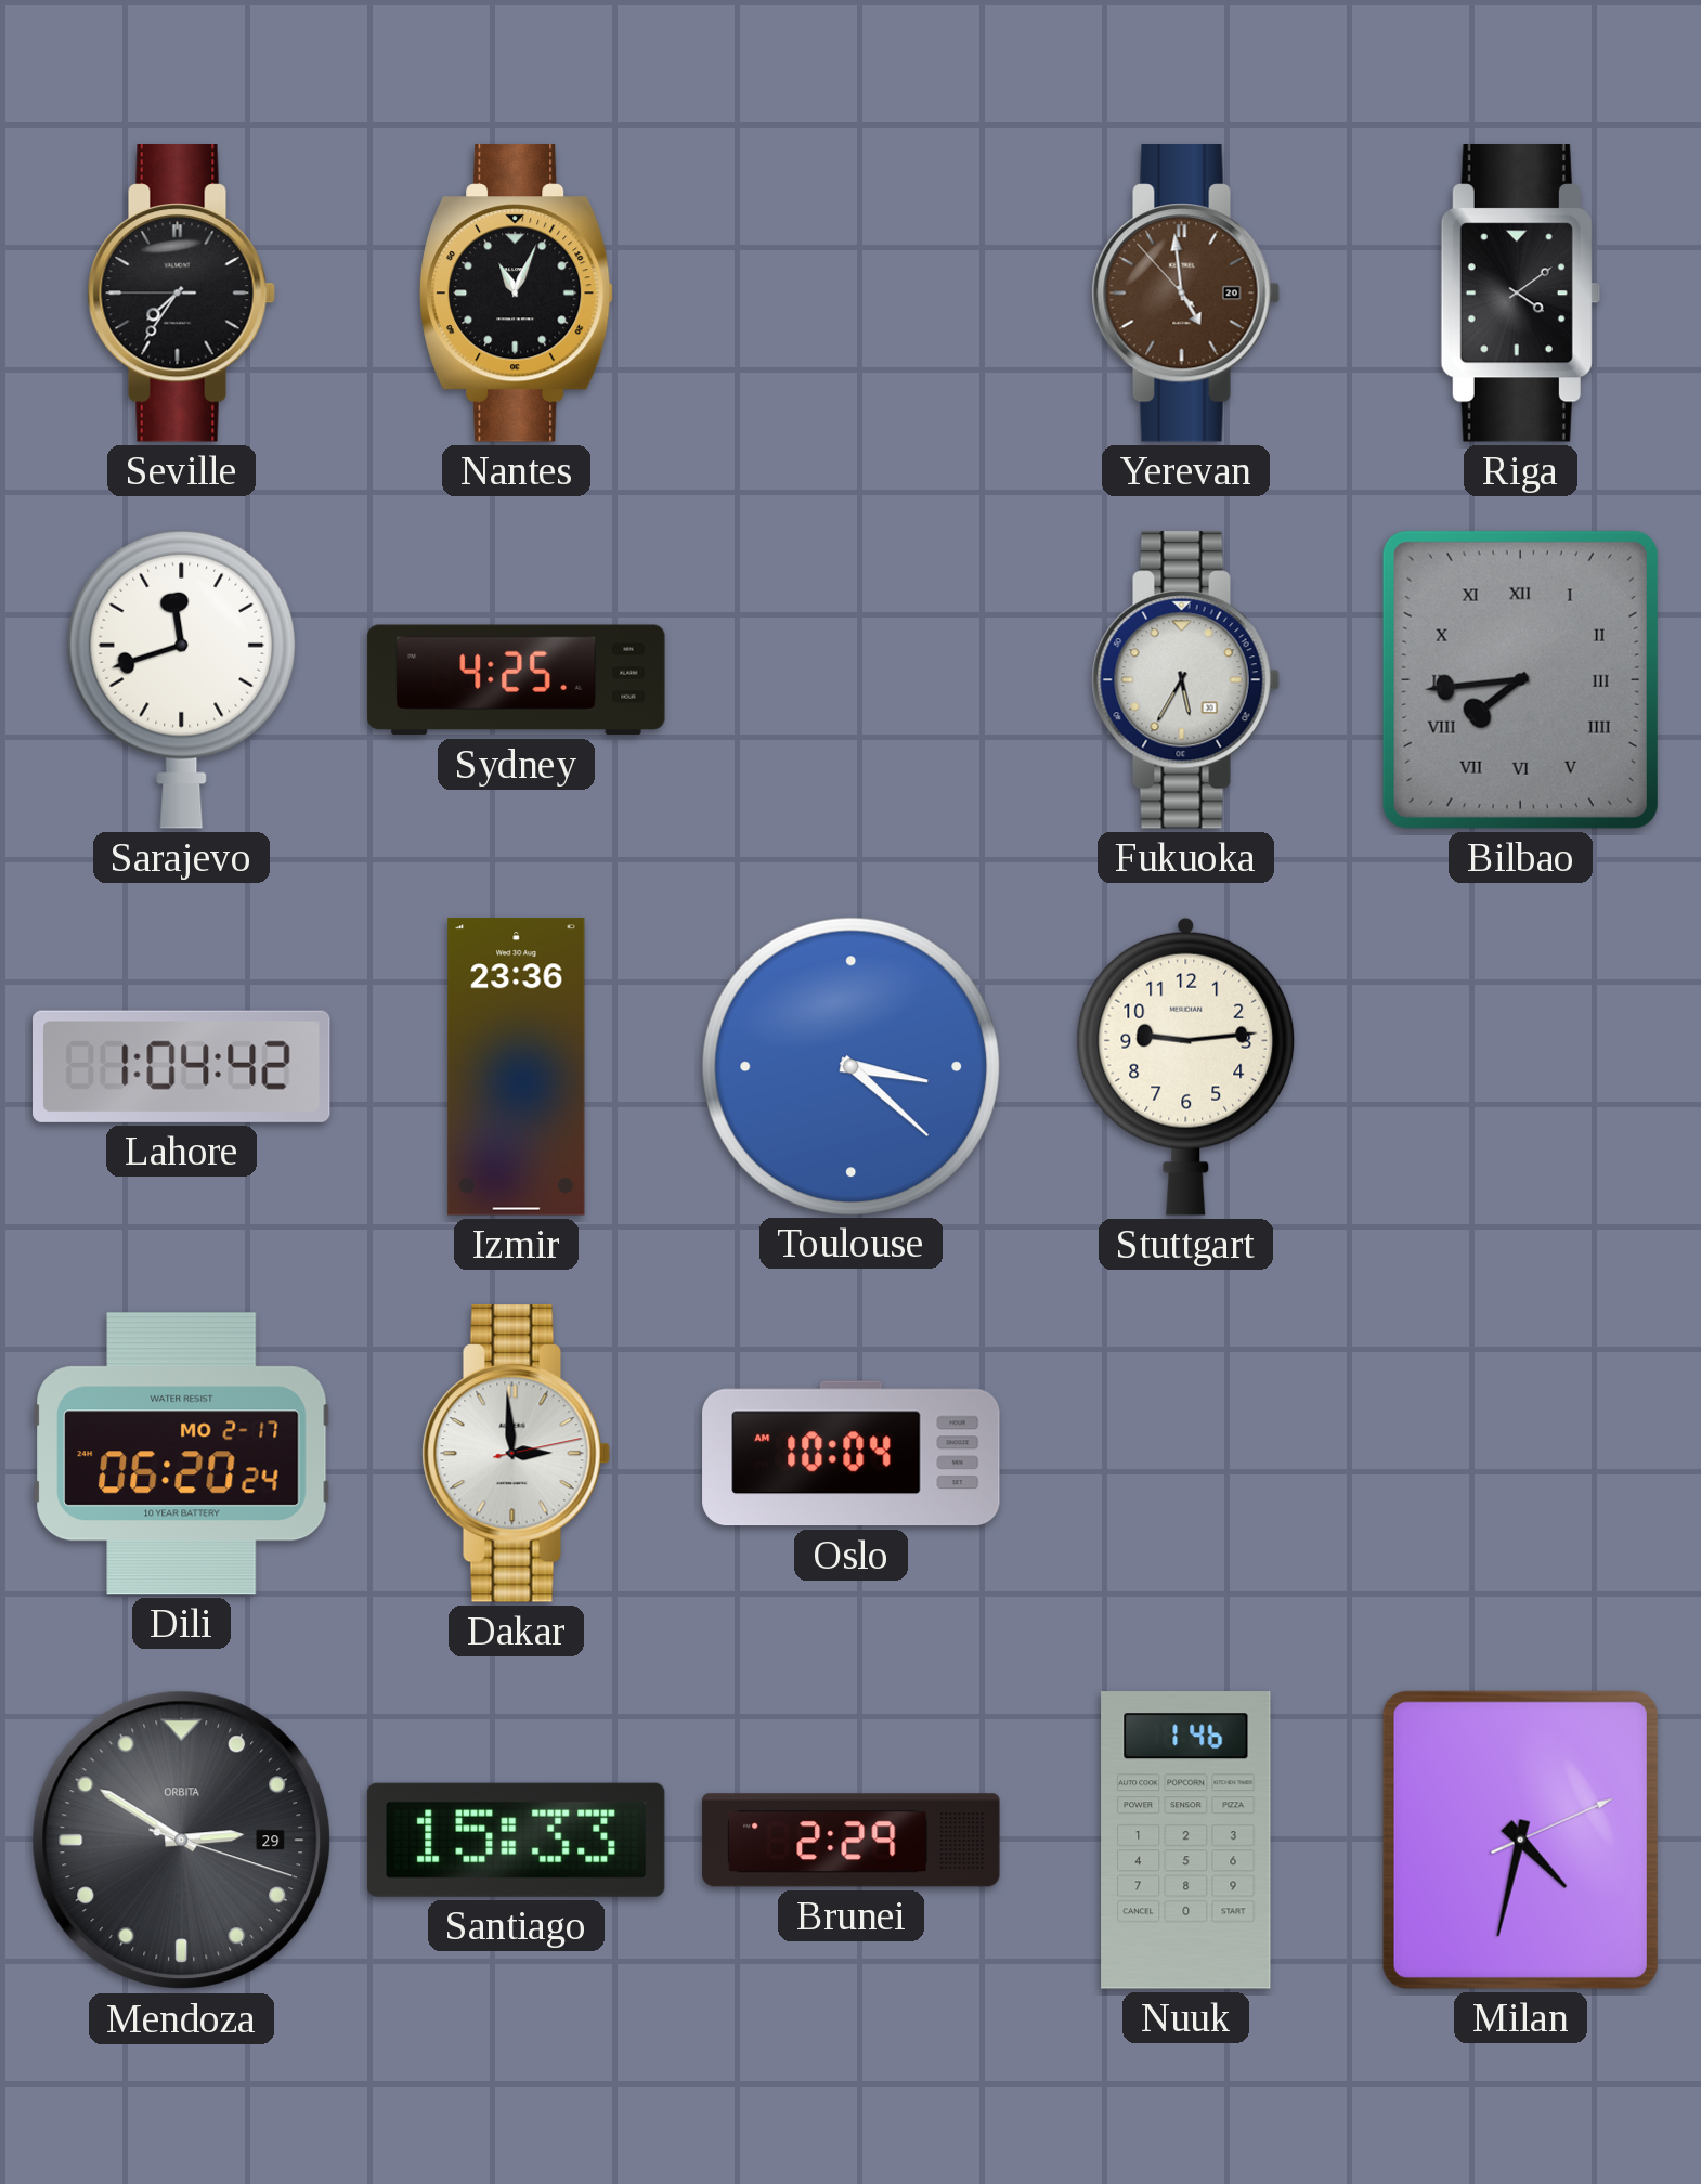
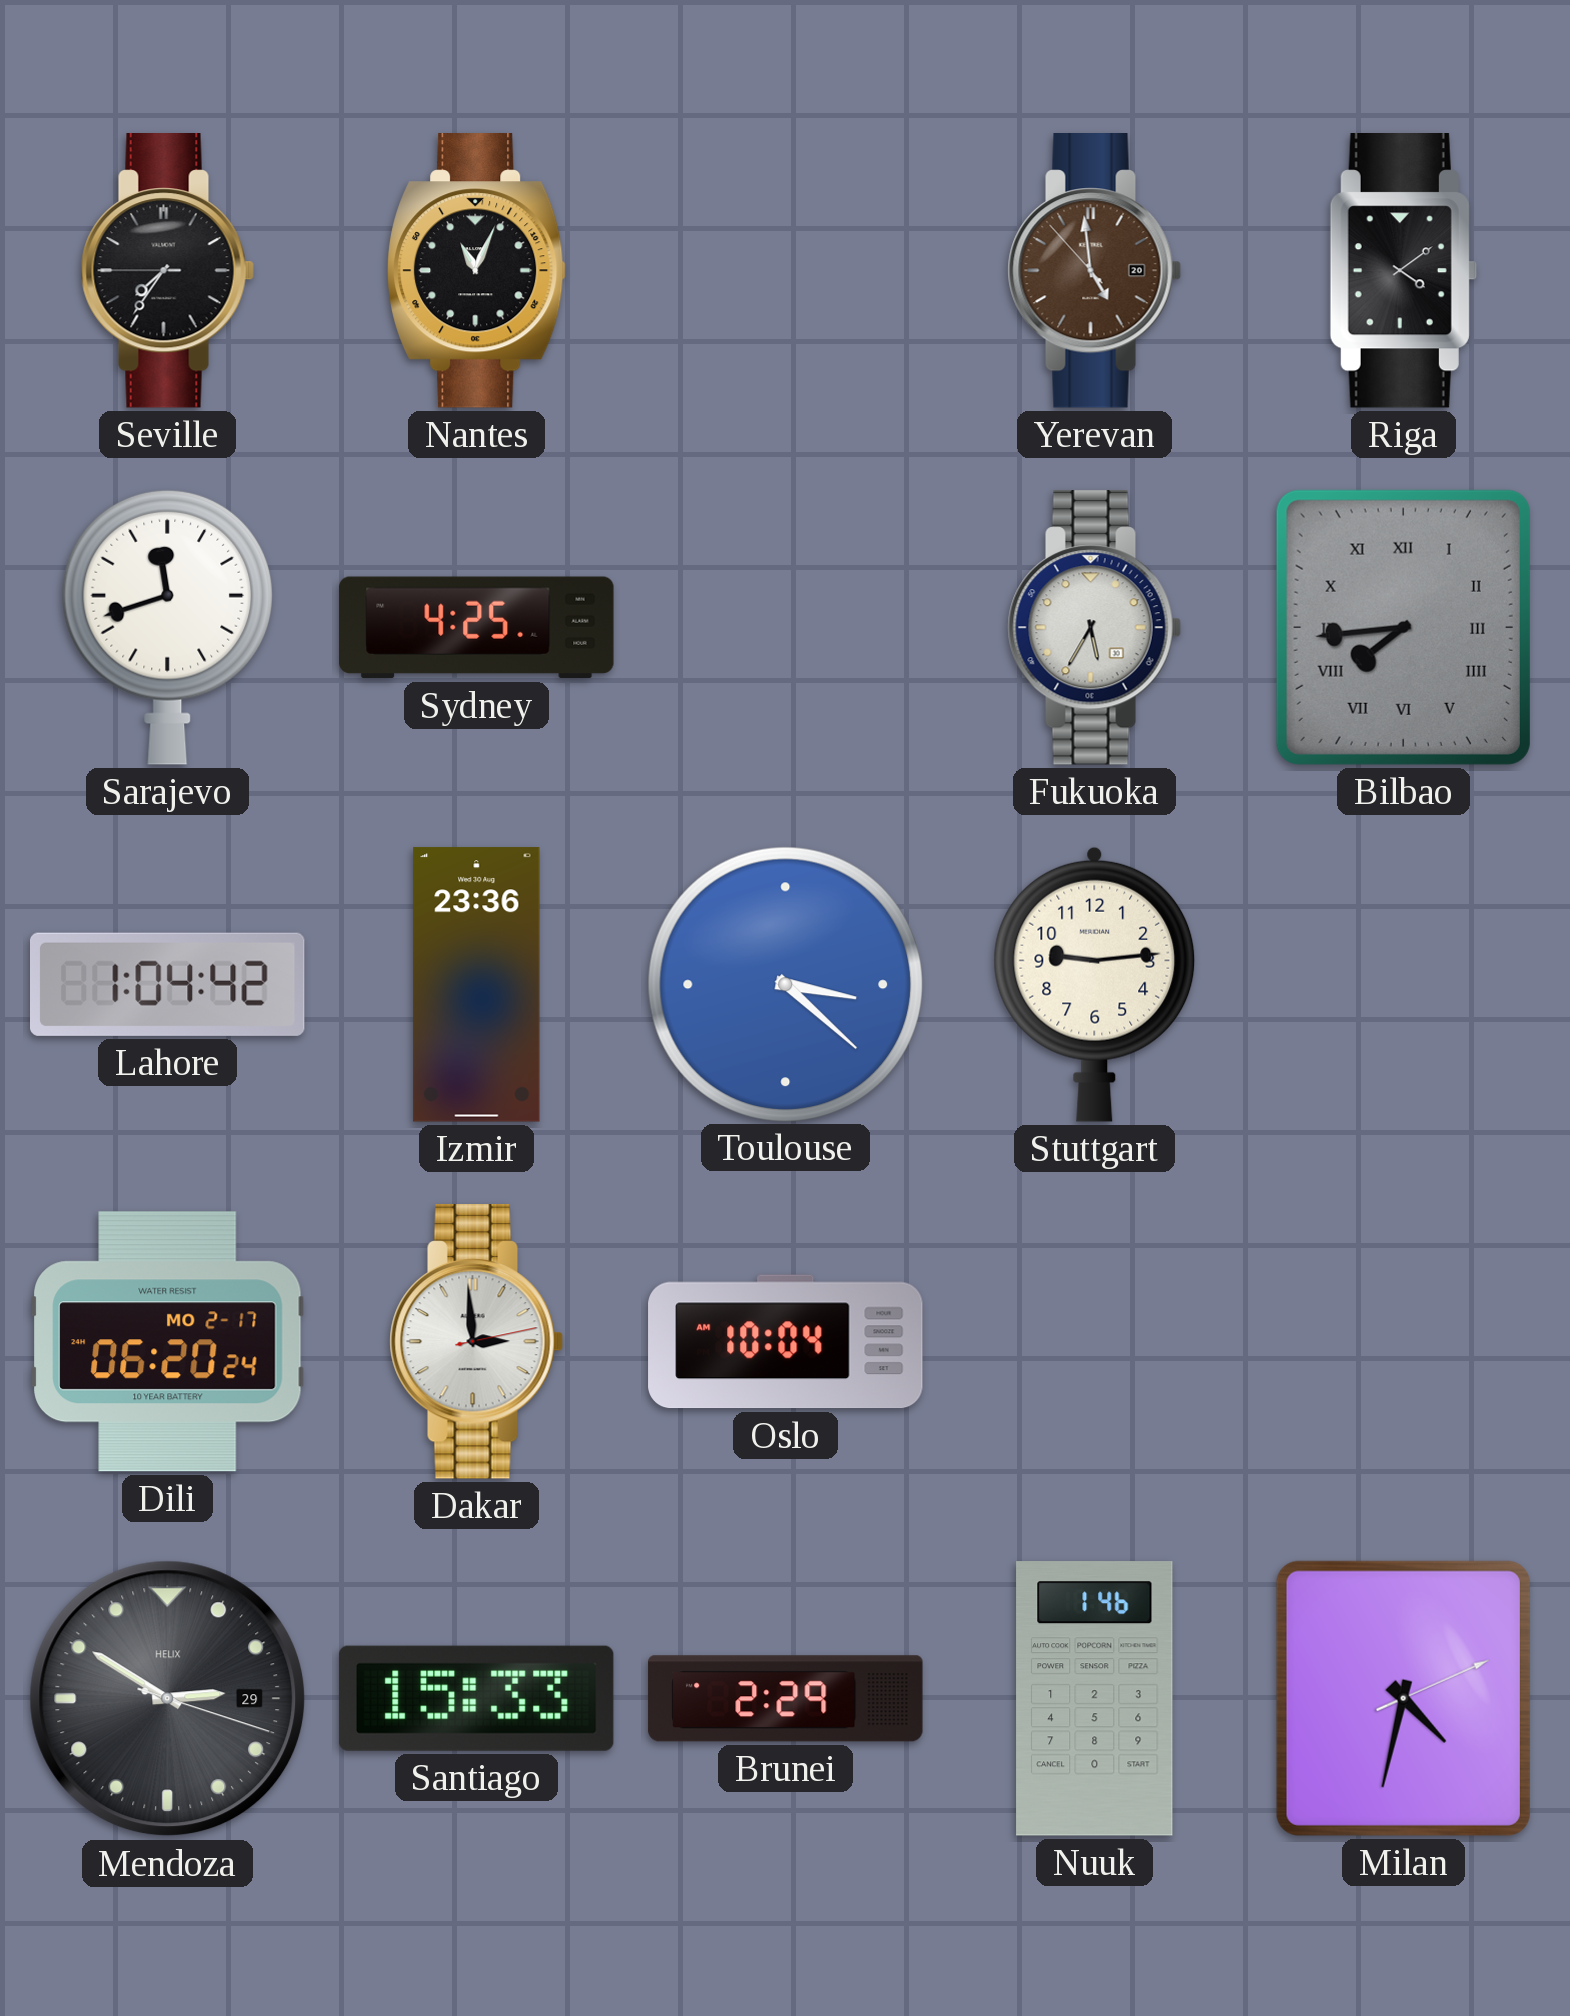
Mendoza brand: ORBITA -> HELIX
